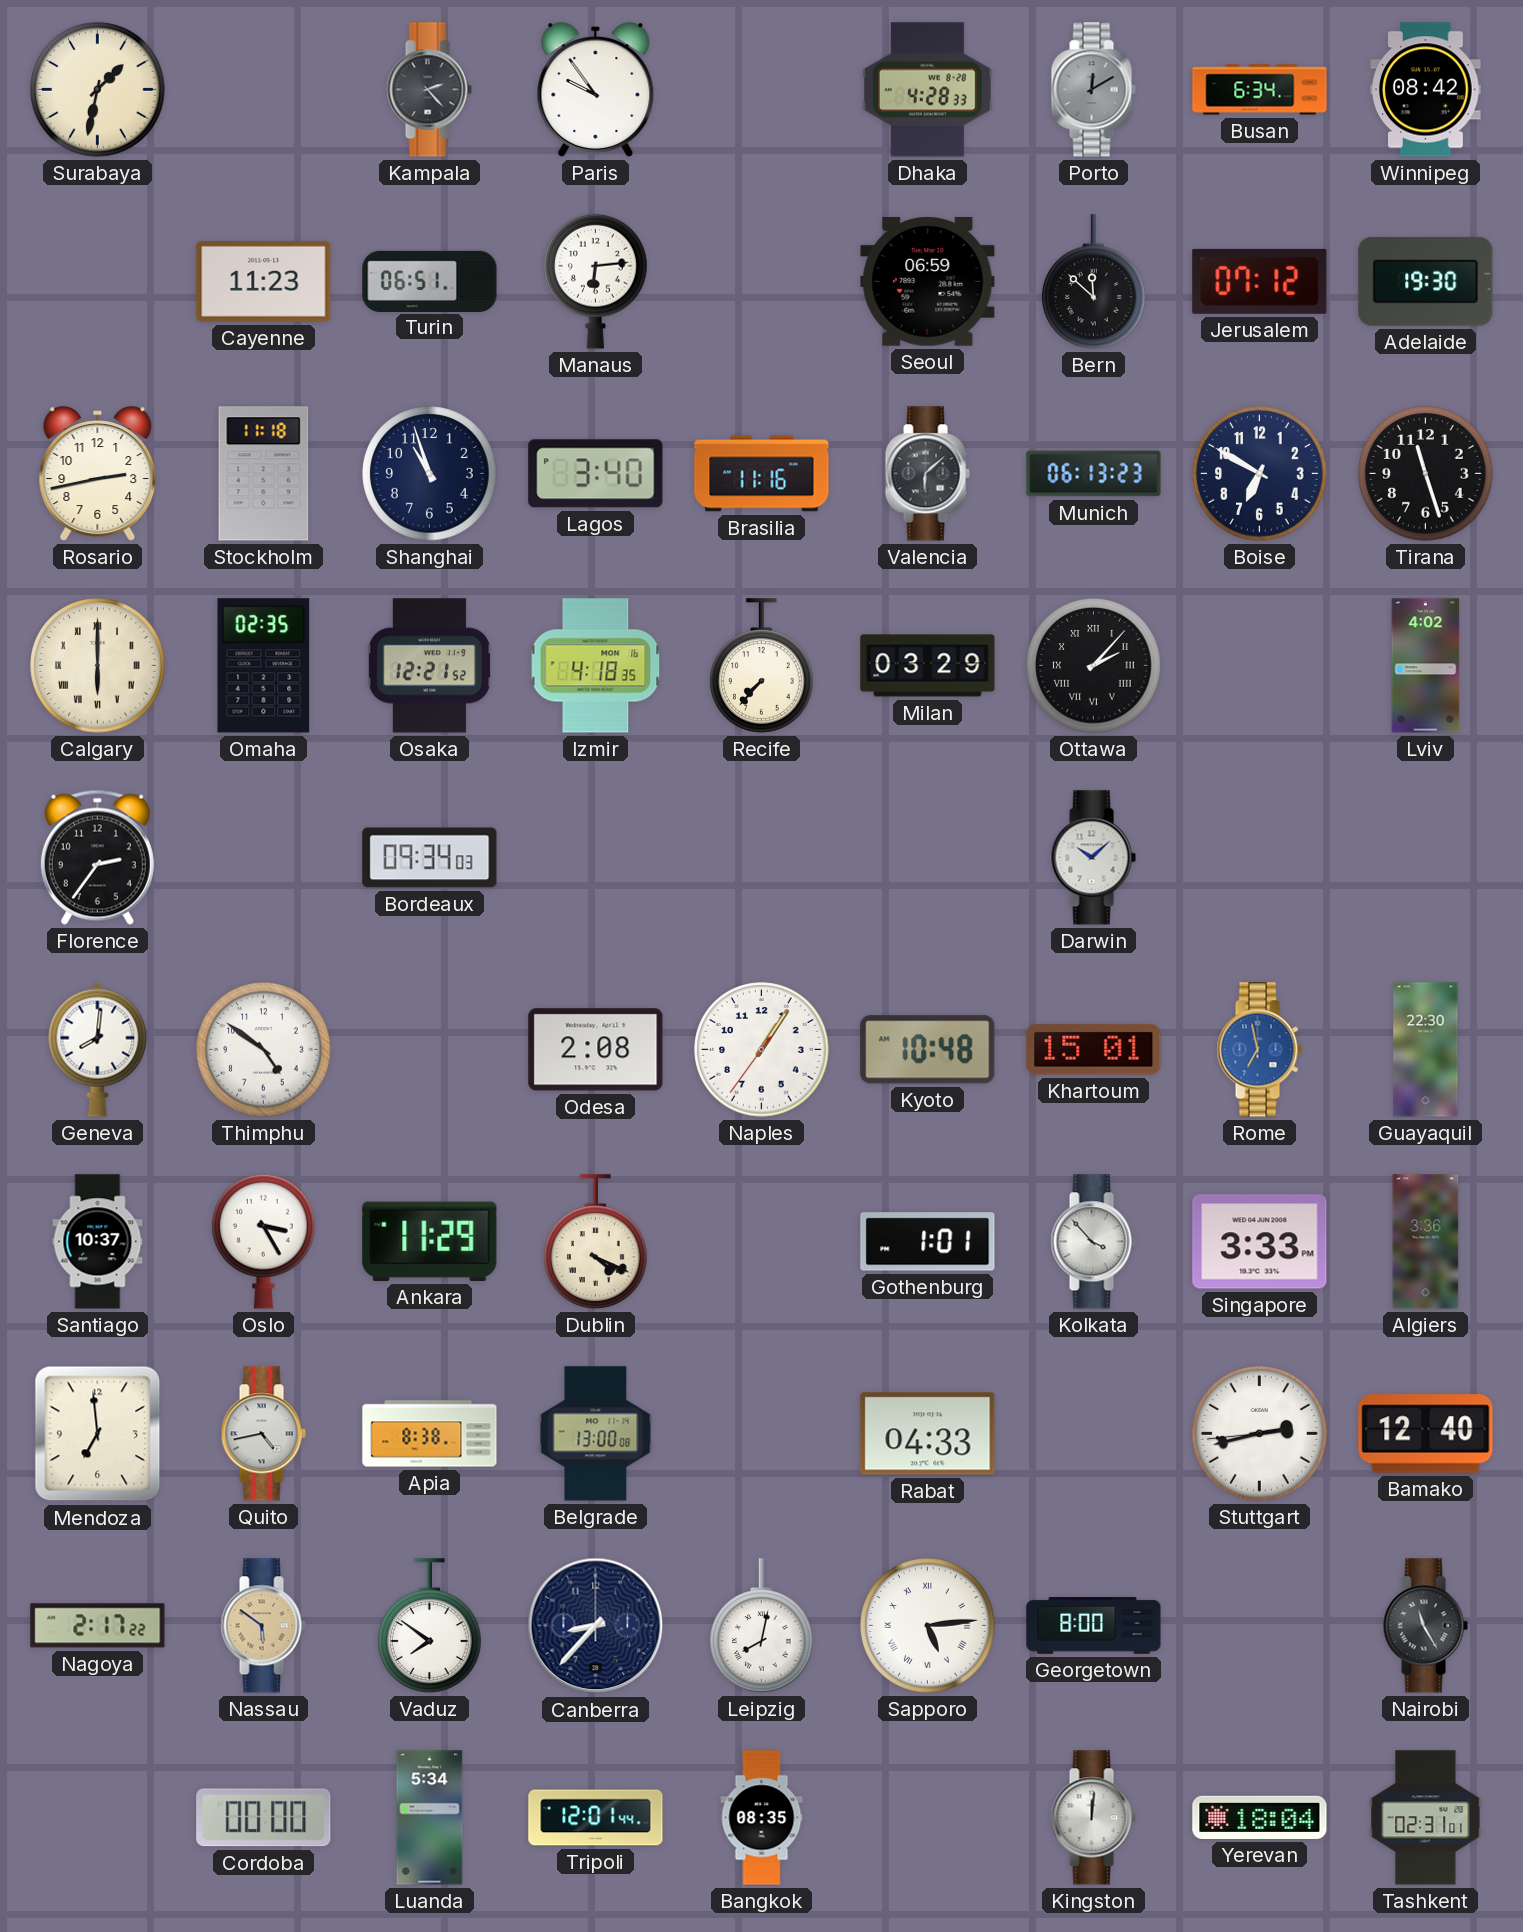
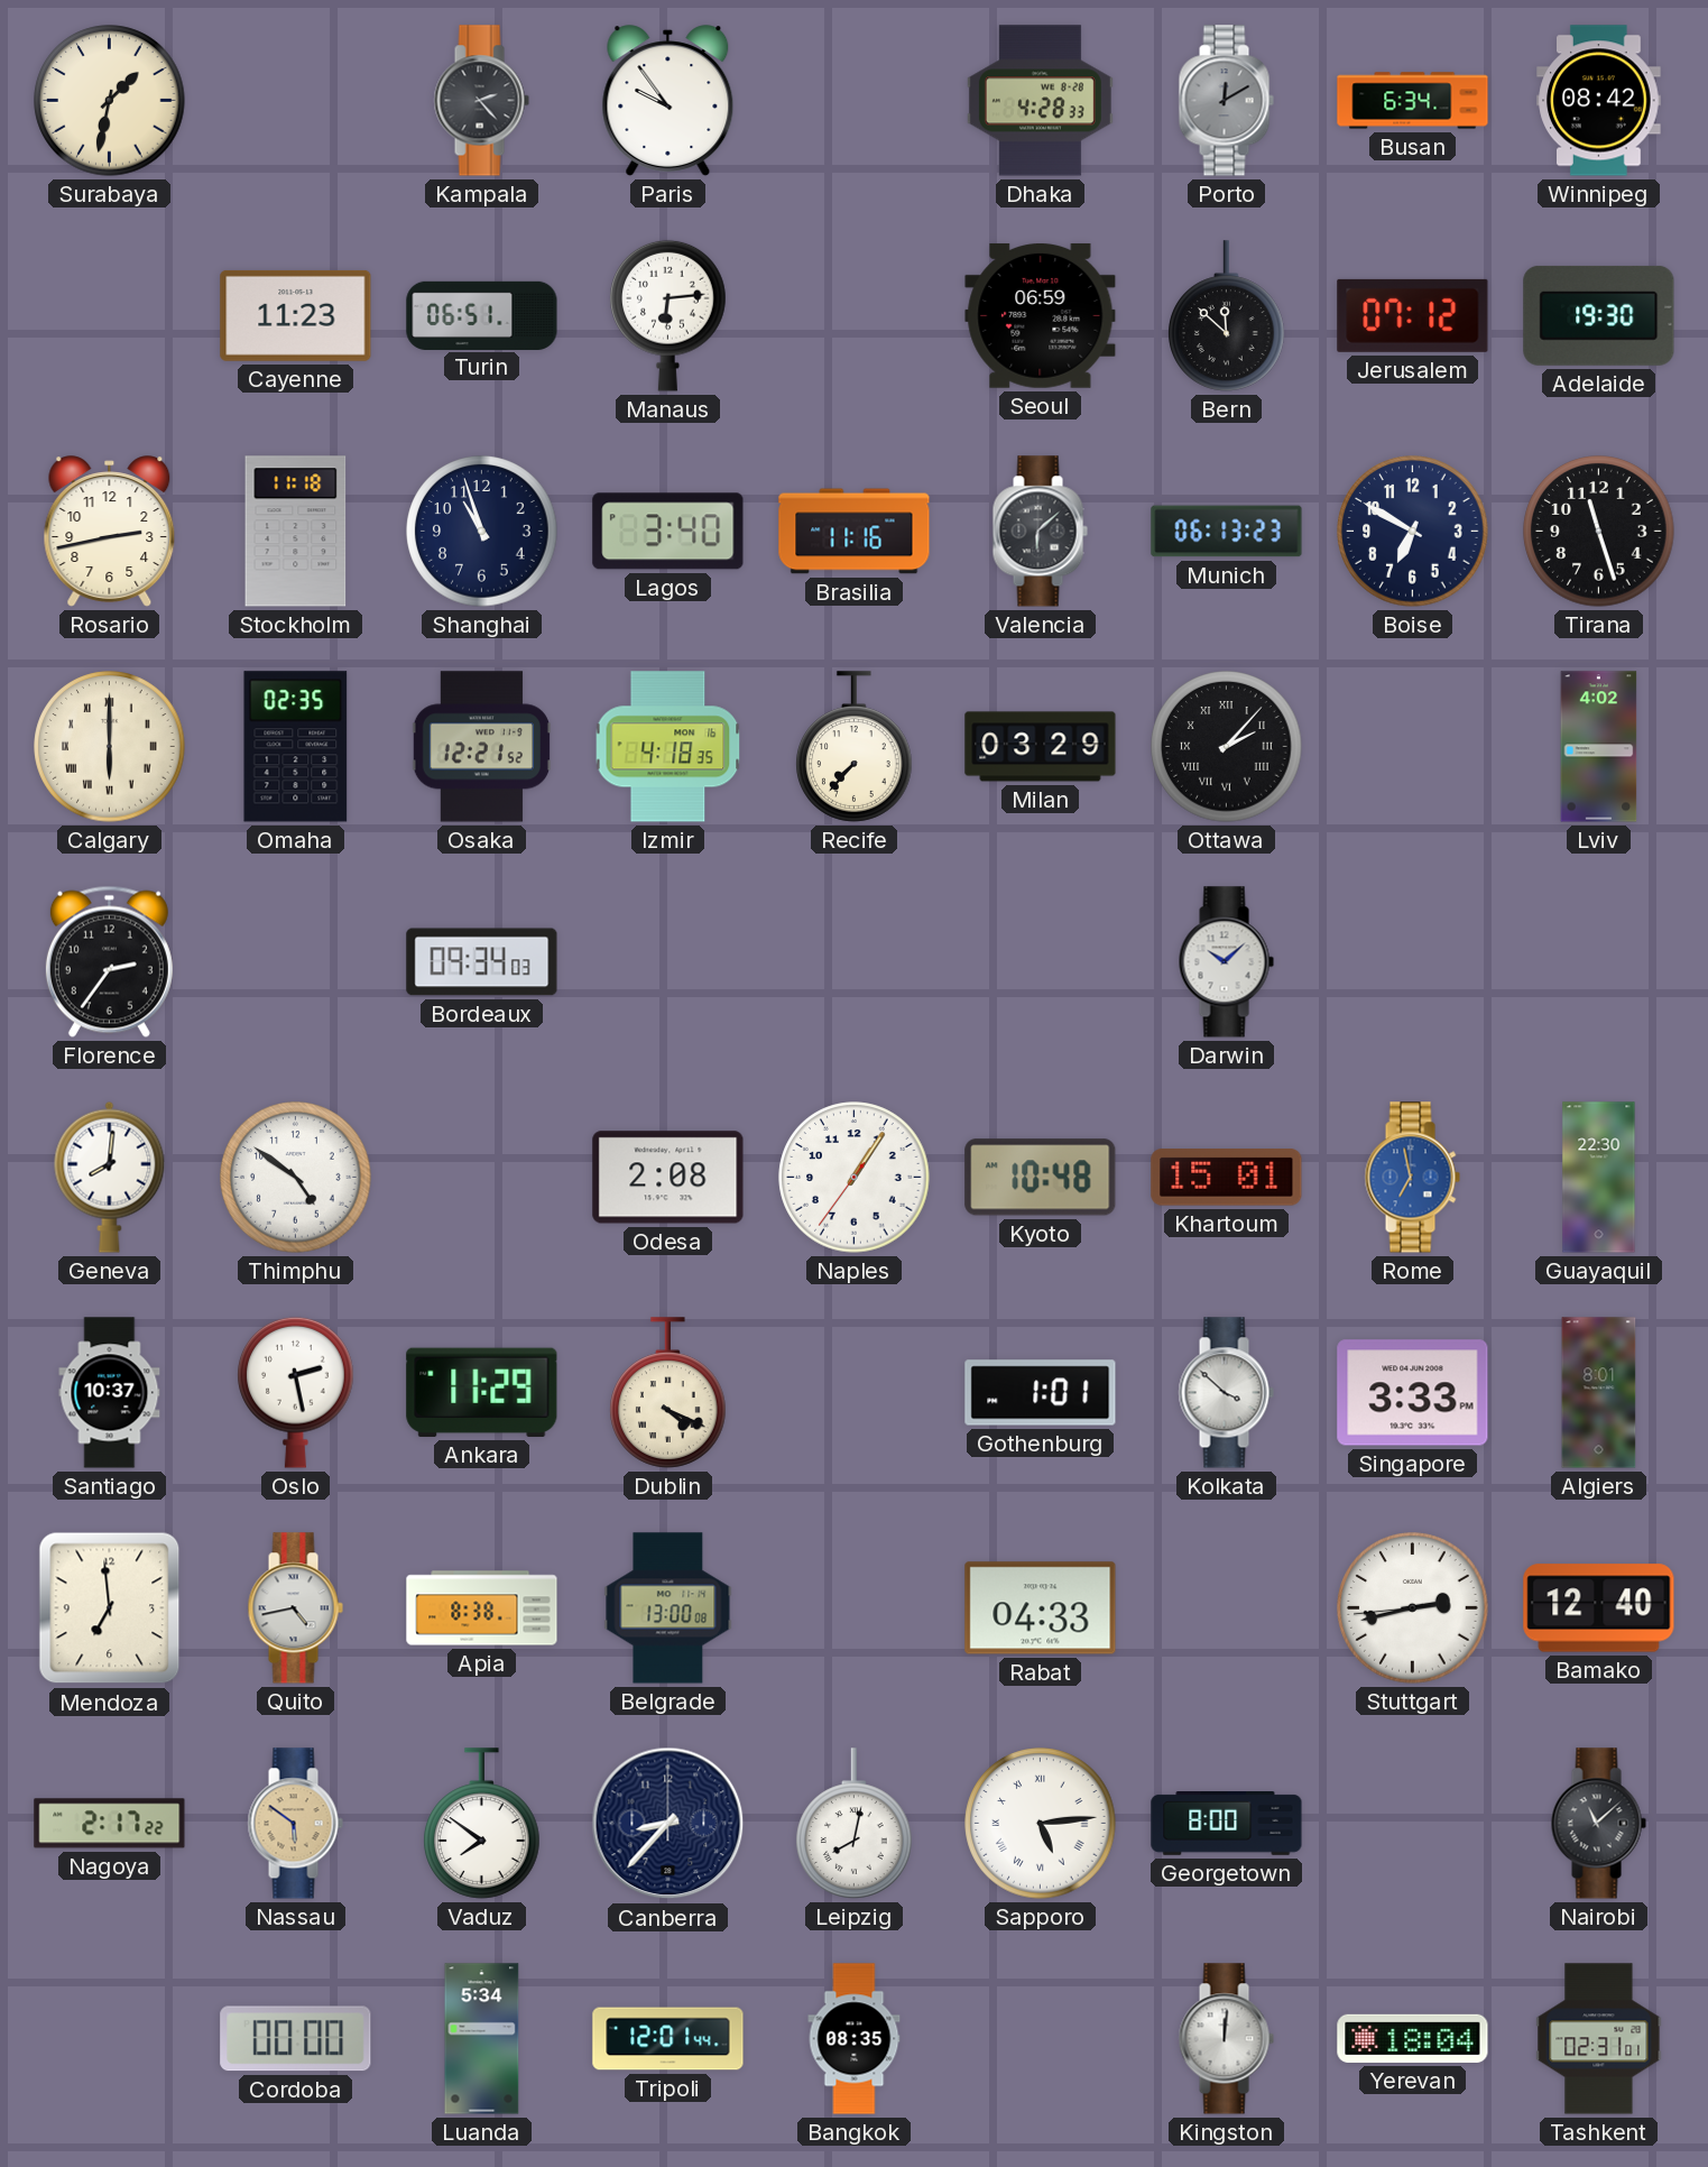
Oslo: 3:25 -> 2:28
Kolkata: 3:53 -> 3:52
Algiers: 3:36 -> 8:01
Nairobi: 11:25 -> 11:08
